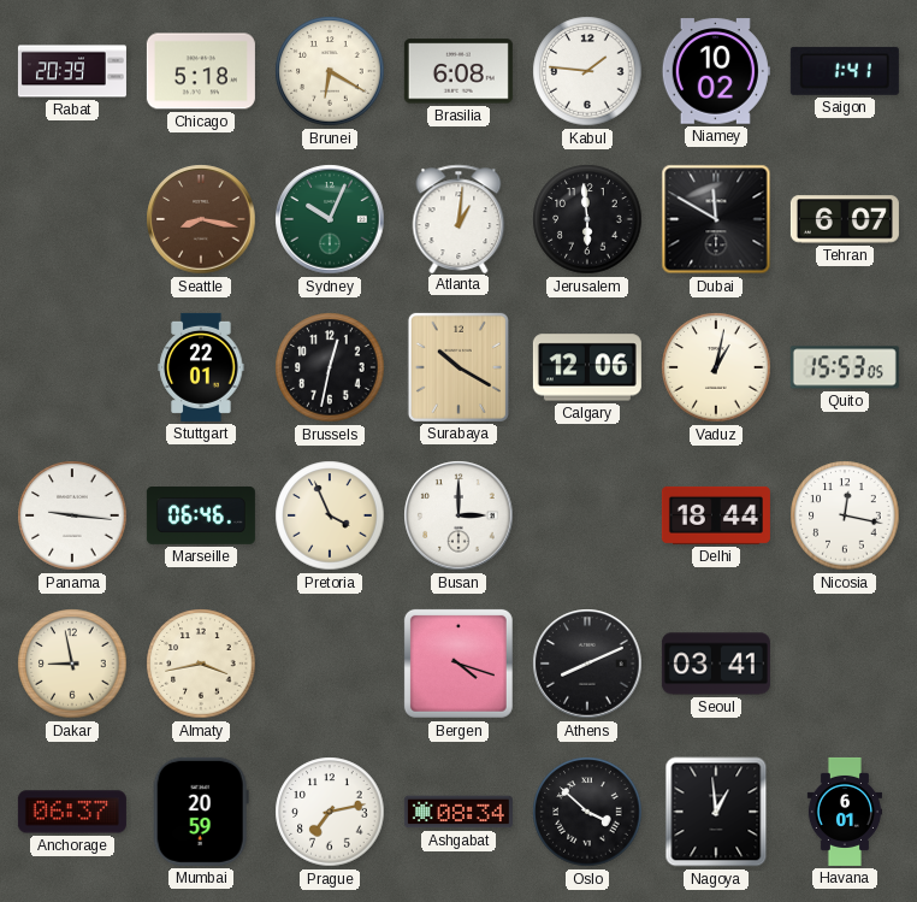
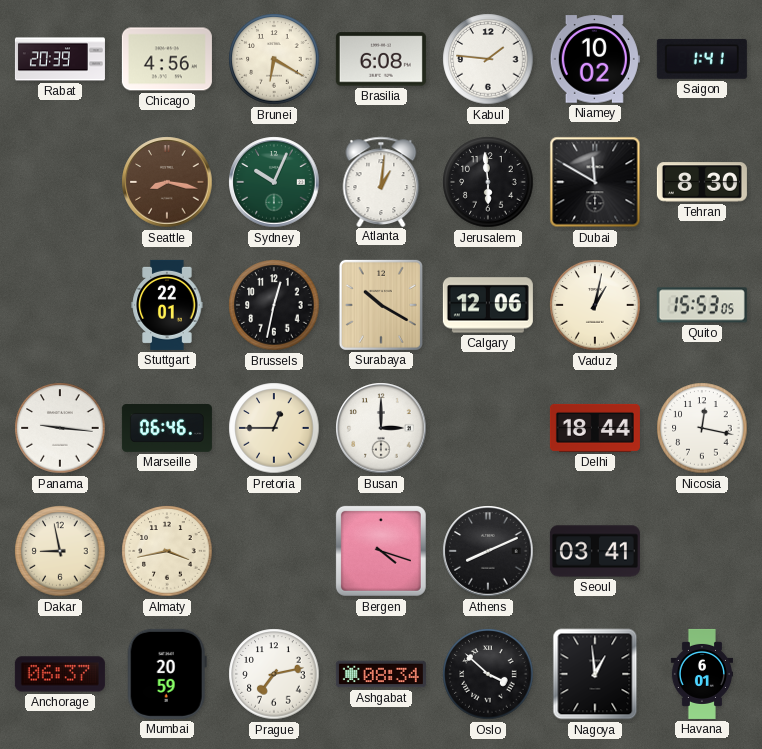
Chicago: 5:18 -> 4:56
Tehran: 6:07 -> 8:30
Pretoria: 3:56 -> 12:45
